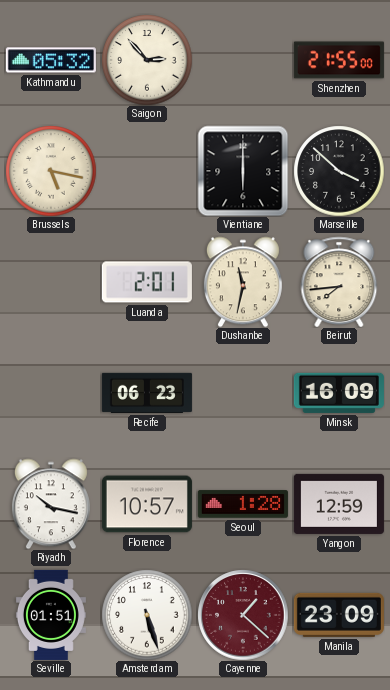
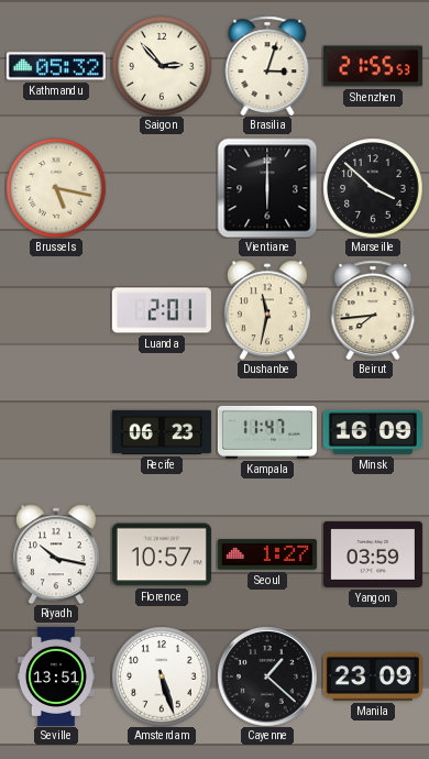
Brasilia: none -> 3:03
Shenzhen: 21:55:00 -> 21:55:53
Kampala: none -> 11:47
Seoul: 1:28 -> 1:27
Yangon: 12:59 -> 03:59
Seville: 01:51 -> 13:51
Cayenne dial: burgundy -> black
